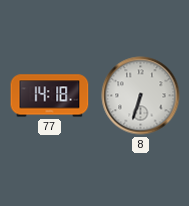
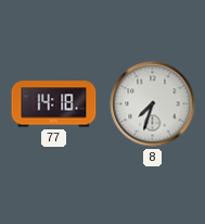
8: 6:33 -> 7:33
